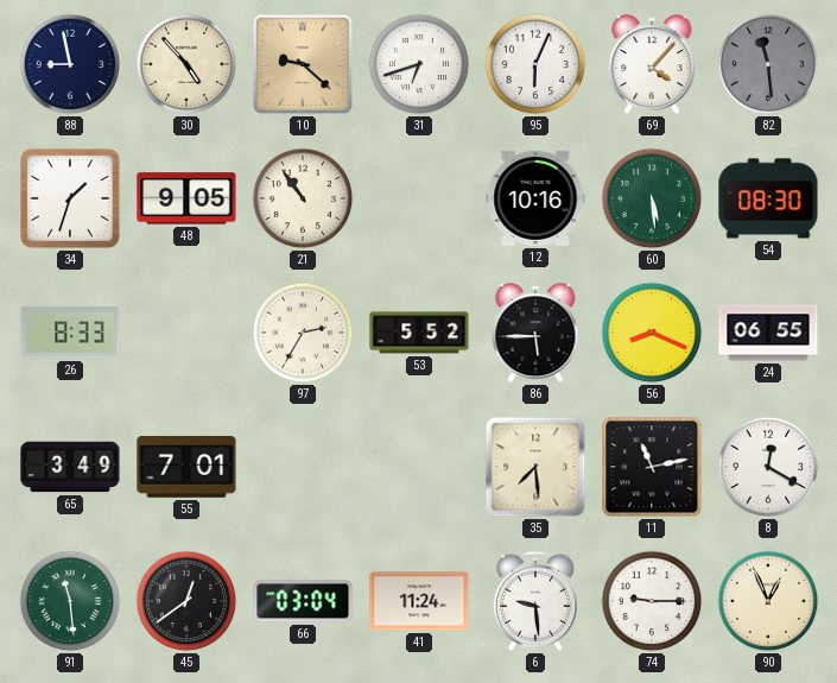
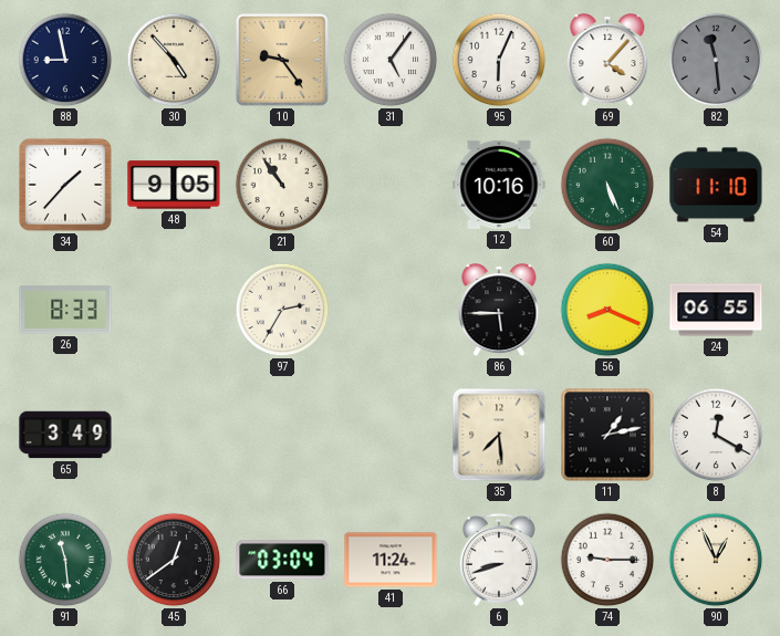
10: 9:22 -> 9:24
31: 6:42 -> 5:06
34: 1:33 -> 1:37
60: 5:29 -> 5:26
54: 08:30 -> 11:10
53: 5:52 -> none
55: 7:01 -> none
11: 11:13 -> 1:13
6: 9:29 -> 8:42
